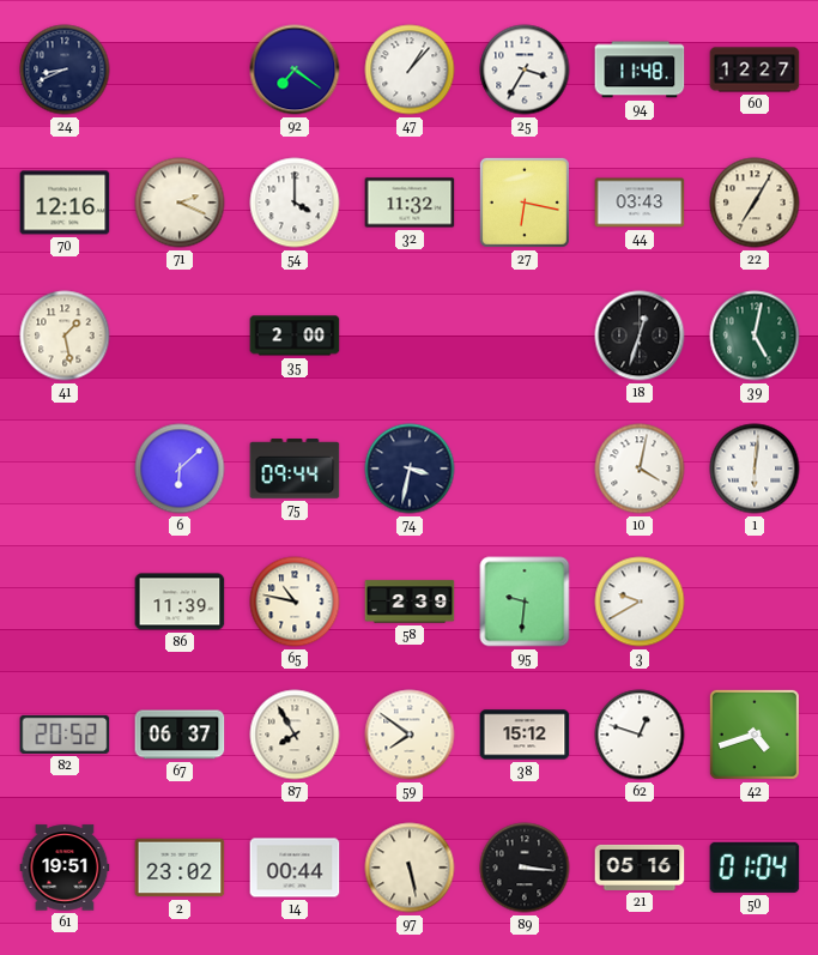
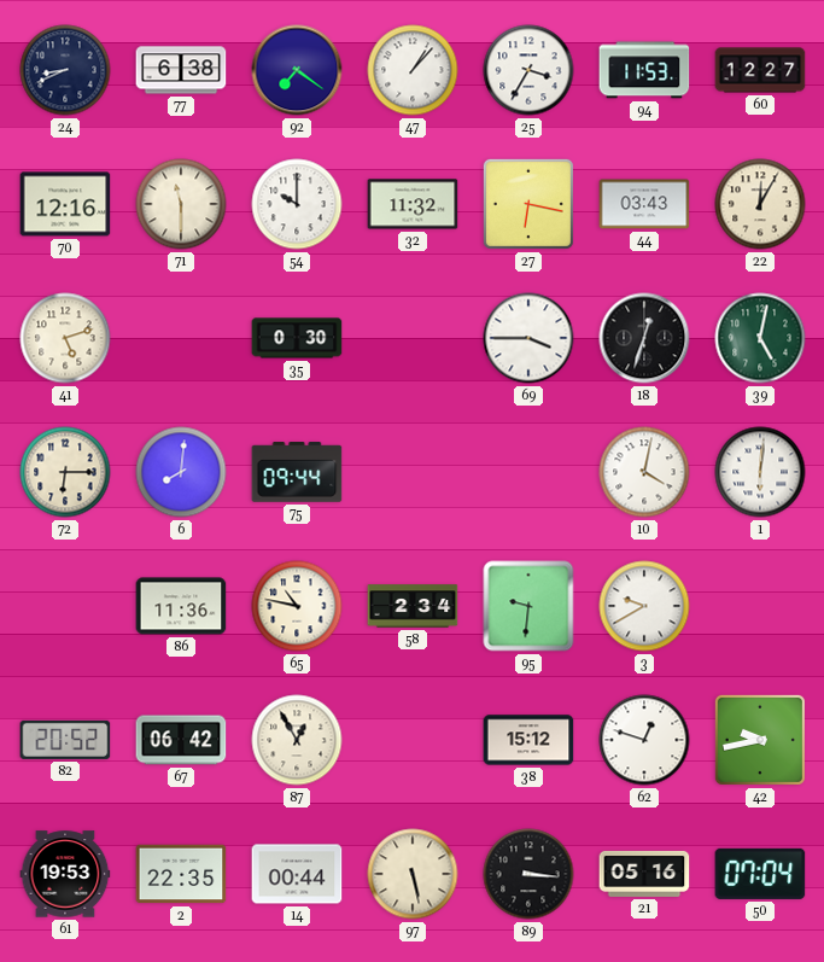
77: none -> 6:38
94: 11:48 -> 11:53
71: 2:19 -> 11:30
54: 4:00 -> 10:00
22: 7:05 -> 12:05
41: 1:28 -> 5:12
35: 2:00 -> 0:30
69: none -> 3:45
72: none -> 6:15
6: 6:08 -> 8:01
74: 3:32 -> none
86: 11:39 -> 11:36
58: 2:39 -> 2:34
67: 06:37 -> 06:42
87: 7:55 -> 12:55
59: 7:51 -> none
42: 4:42 -> 9:43
61: 19:51 -> 19:53
2: 23:02 -> 22:35
50: 01:04 -> 07:04
